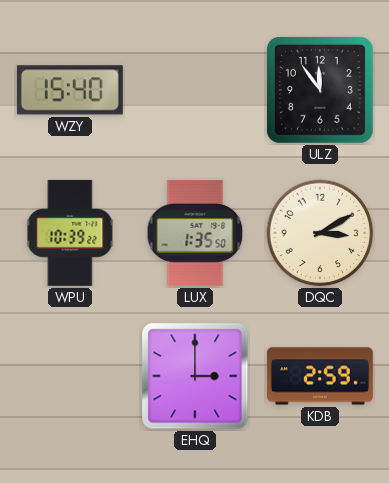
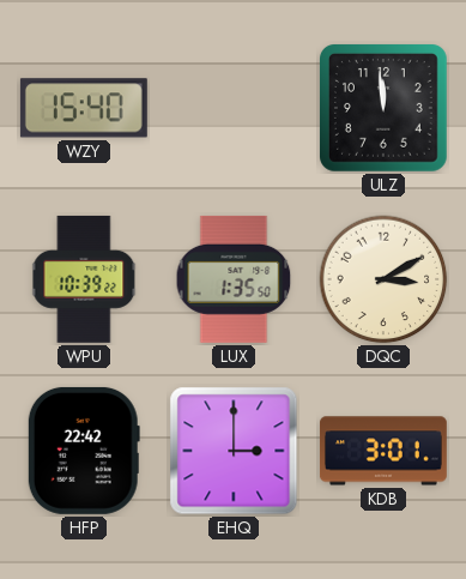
ULZ: 11:54 -> 11:59
HFP: none -> 22:42
KDB: 2:59 -> 3:01
